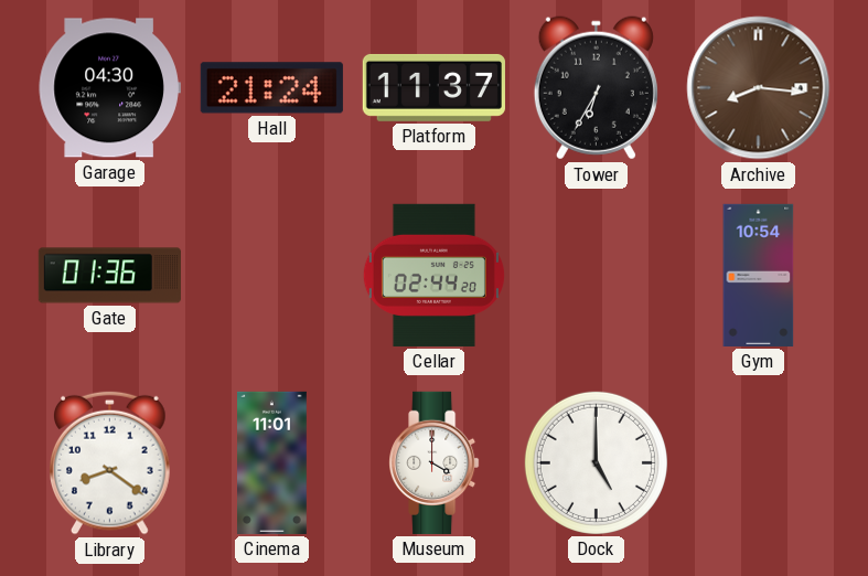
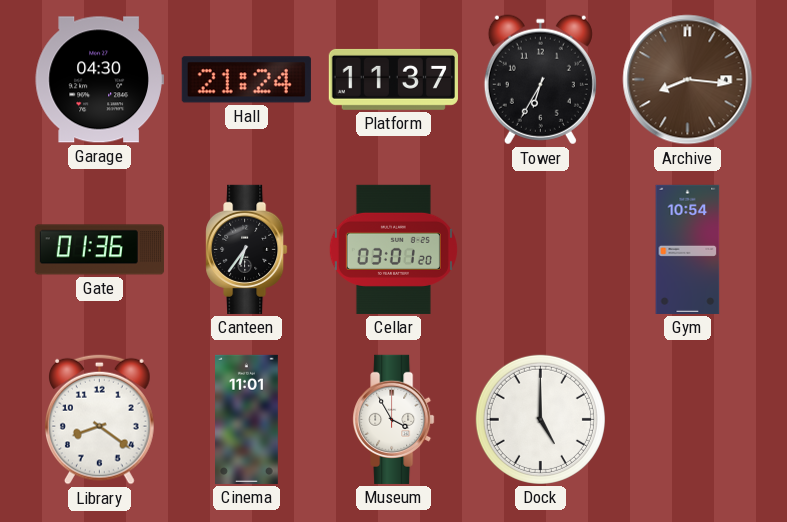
Canteen: none -> 6:36
Cellar: 02:44 -> 03:01
Museum: 4:00 -> 3:55
